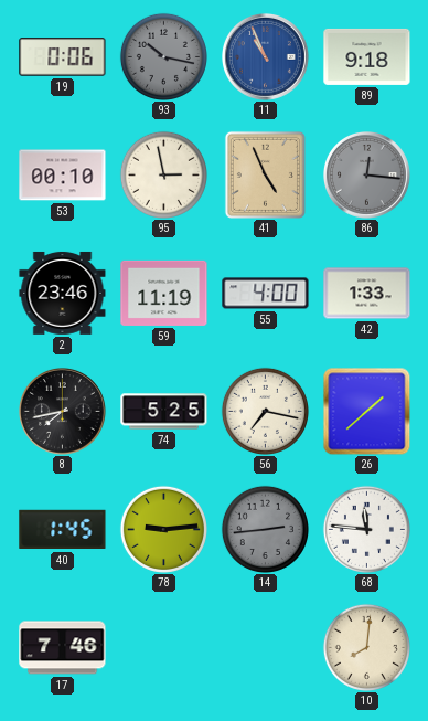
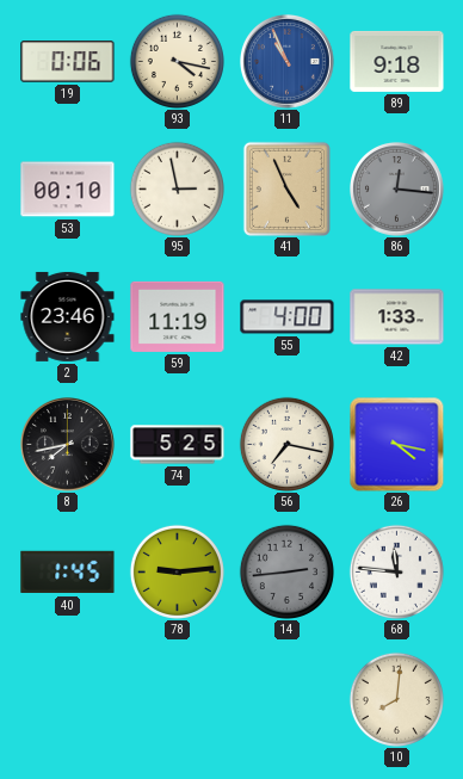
93: 10:17 -> 4:17
93 dial: grey -> cream
26: 1:38 -> 4:17
17: 7:46 -> none
